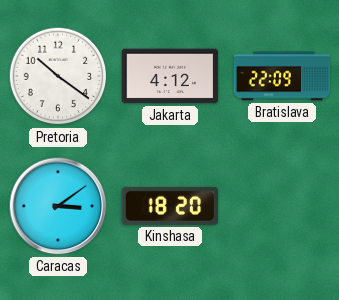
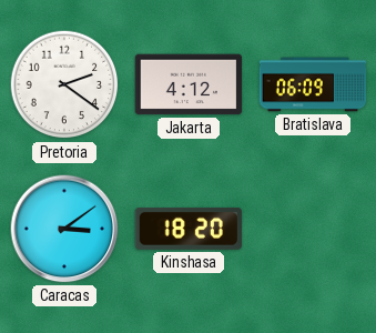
Pretoria: 10:21 -> 2:21
Bratislava: 22:09 -> 06:09
